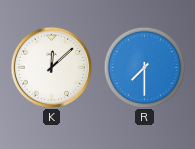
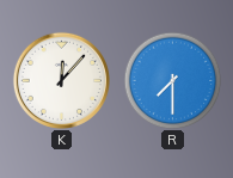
K: 12:08 -> 12:07
